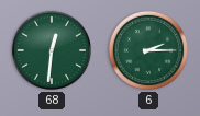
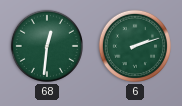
6: 2:15 -> 2:12
